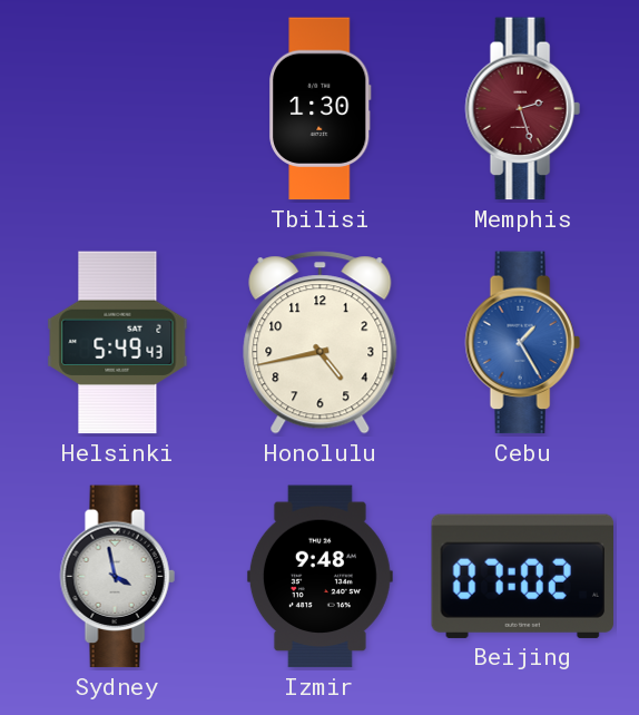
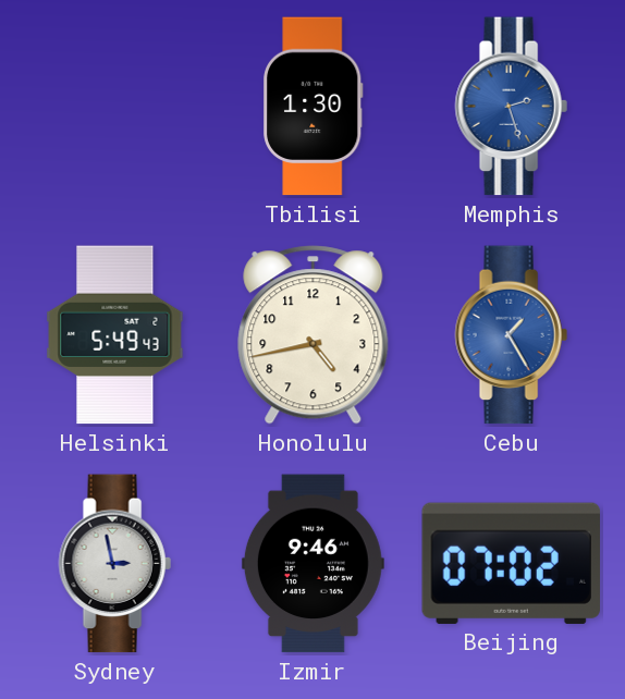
Memphis dial: burgundy -> blue
Sydney: 3:58 -> 2:58
Izmir: 9:48 -> 9:46
